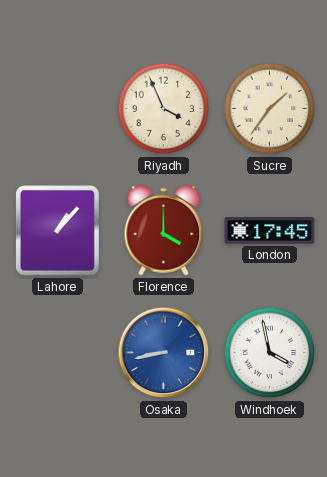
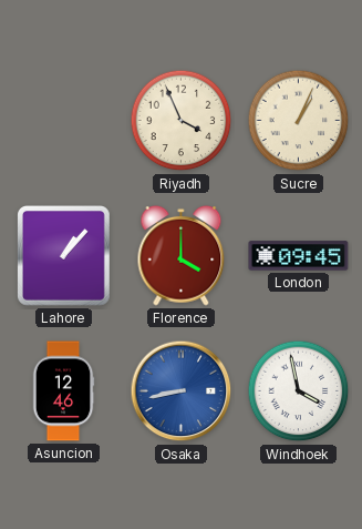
Sucre: 1:36 -> 1:04
London: 17:45 -> 09:45
Asuncion: none -> 12:46
